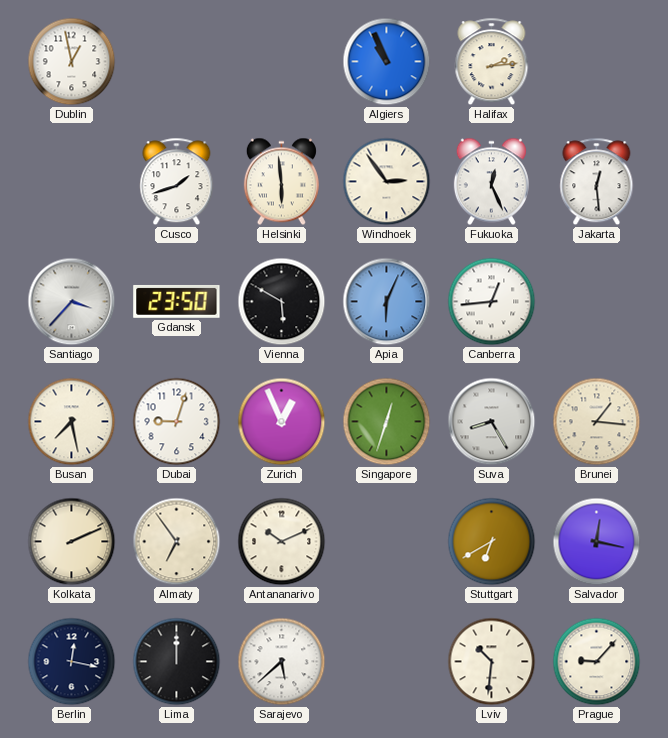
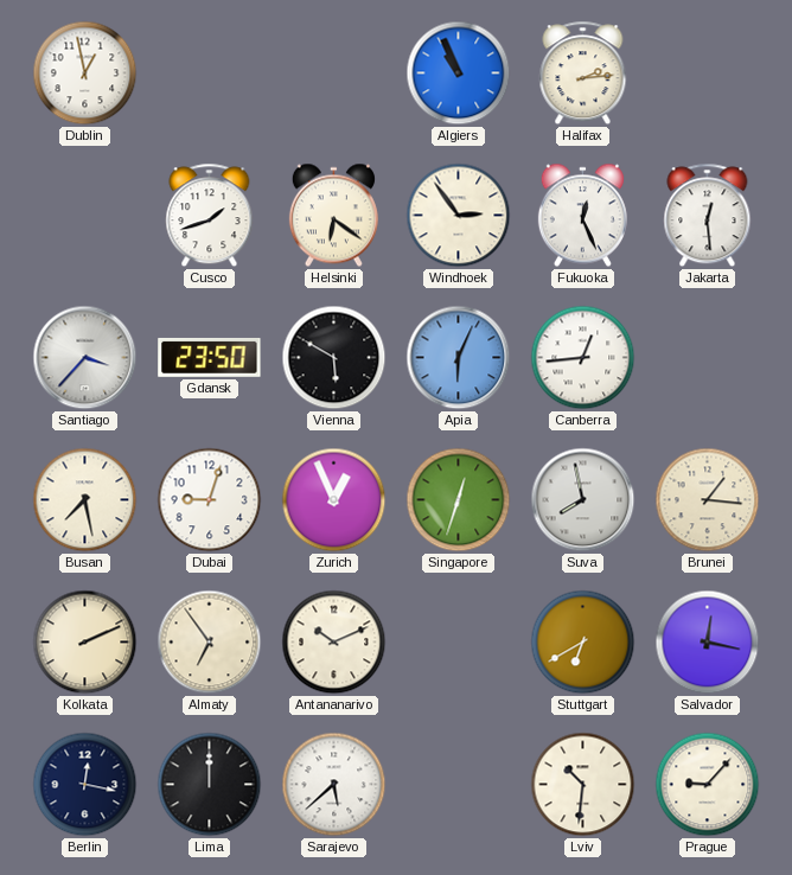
Helsinki: 5:59 -> 6:21
Suva: 8:25 -> 7:58
